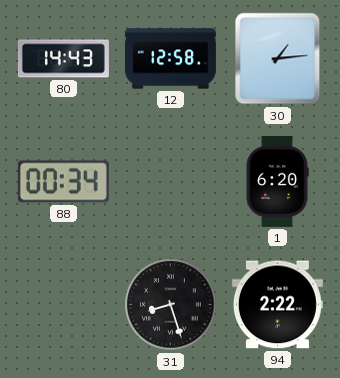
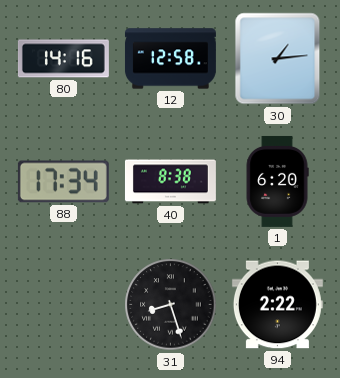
80: 14:43 -> 14:16
88: 00:34 -> 17:34
40: none -> 8:38
